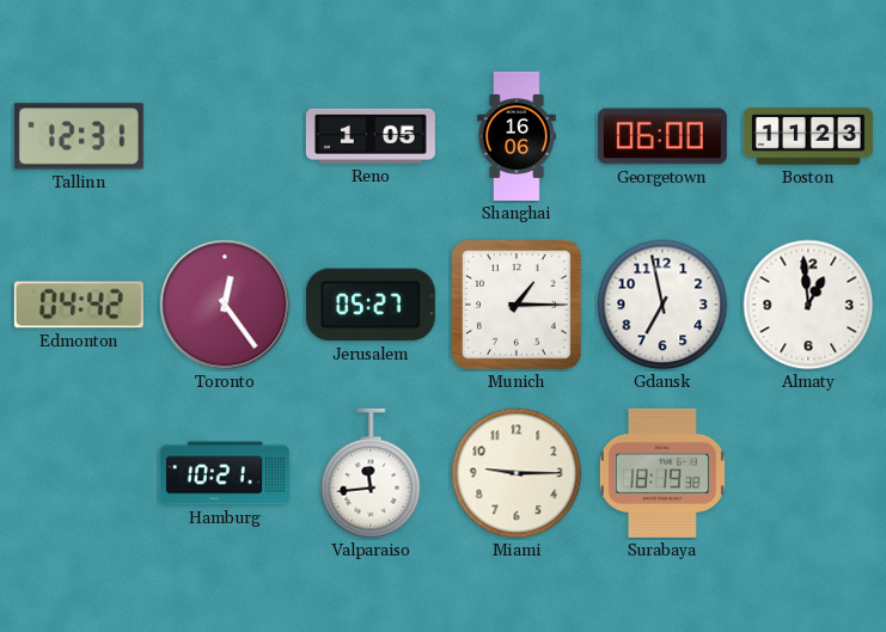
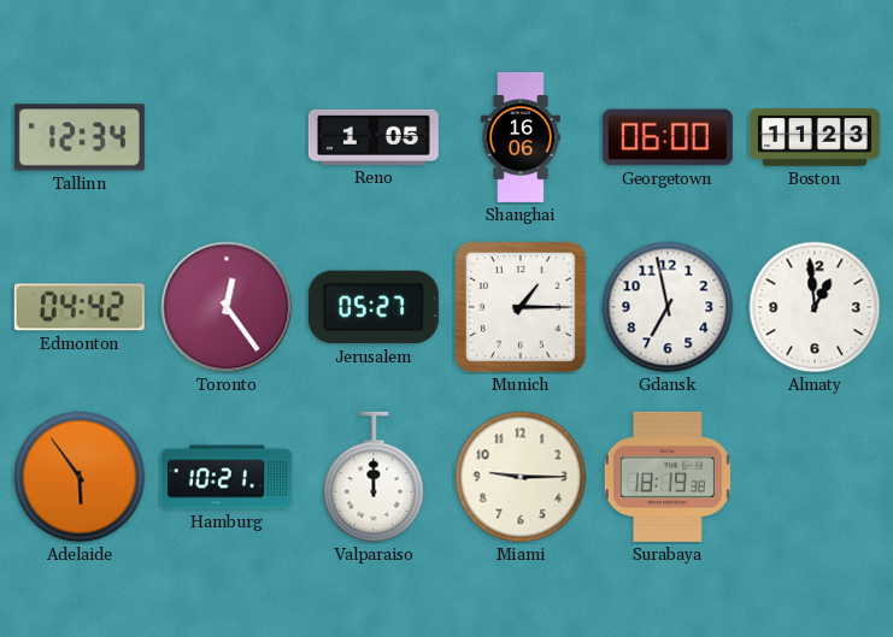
Tallinn: 12:31 -> 12:34
Adelaide: none -> 5:54
Valparaiso: 11:44 -> 12:00
